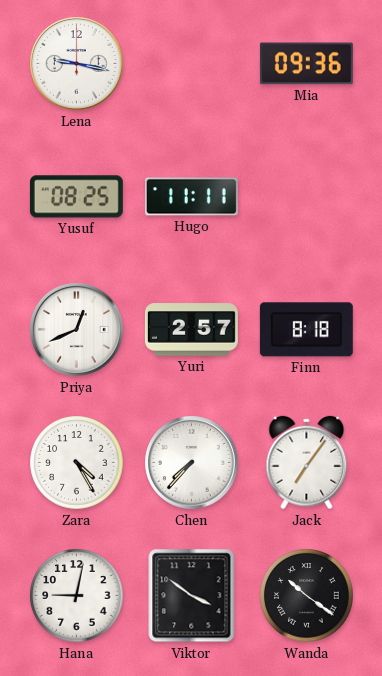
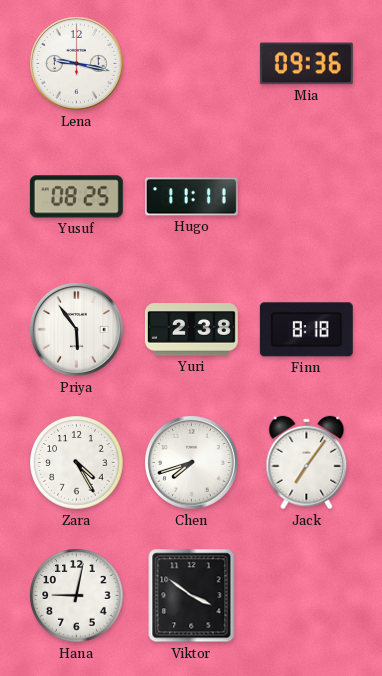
Priya: 12:41 -> 5:54
Yuri: 2:57 -> 2:38
Chen: 7:37 -> 7:42
Wanda: 10:21 -> none
